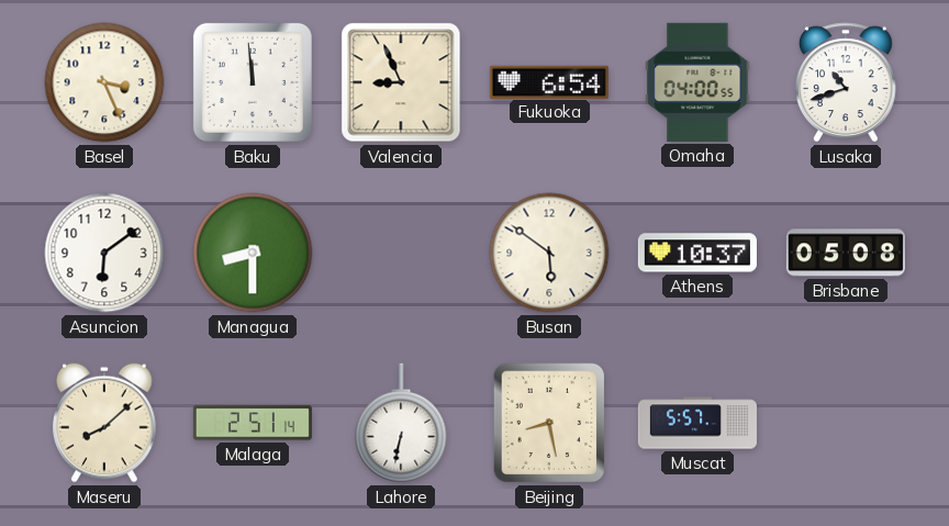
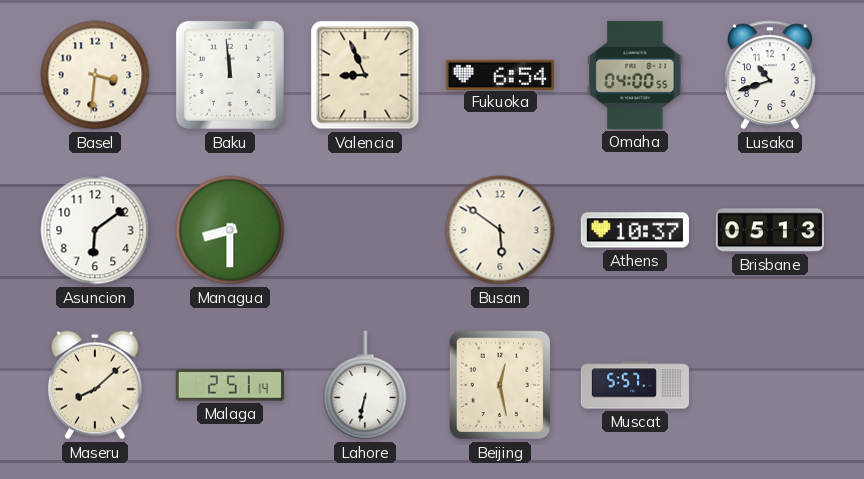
Basel: 3:26 -> 3:31
Brisbane: 05:08 -> 05:13
Beijing: 8:28 -> 12:28
